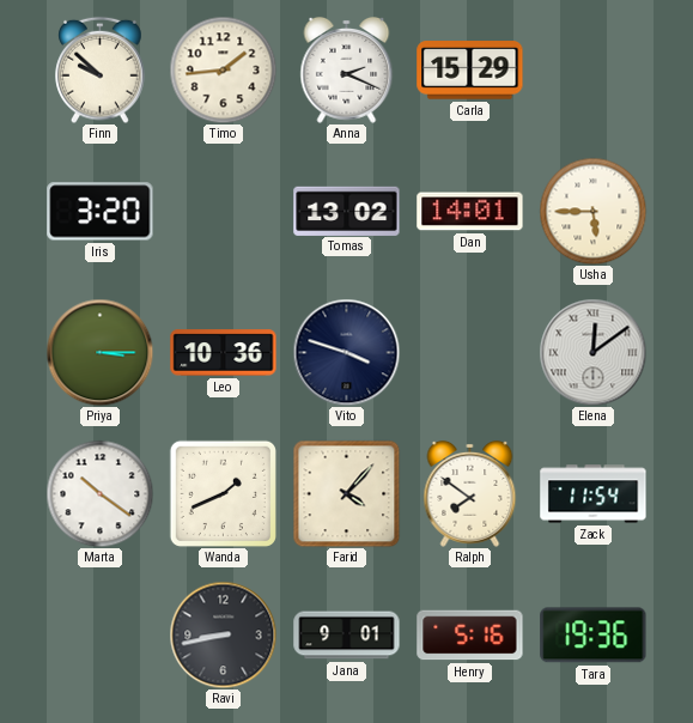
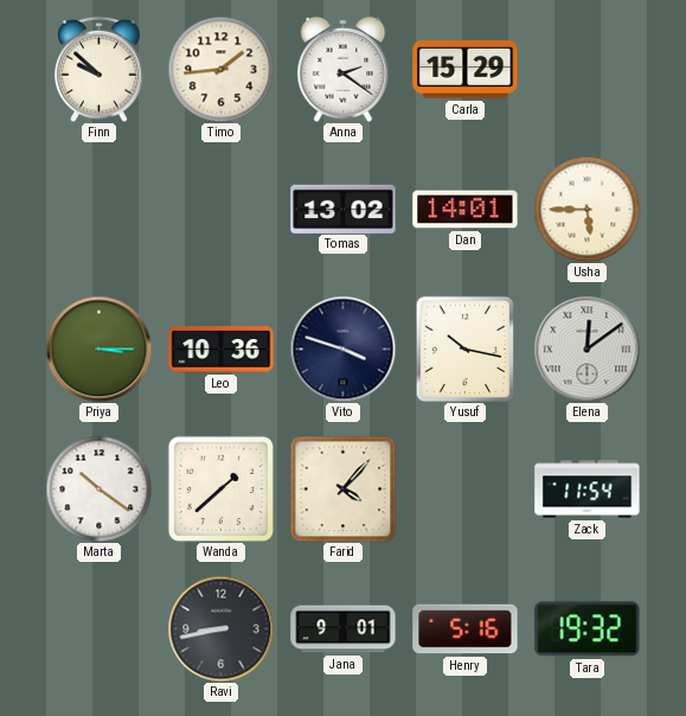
Anna: 2:19 -> 2:21
Iris: 3:20 -> none
Yusuf: none -> 10:17
Wanda: 1:41 -> 1:38
Ralph: 7:51 -> none
Tara: 19:36 -> 19:32
